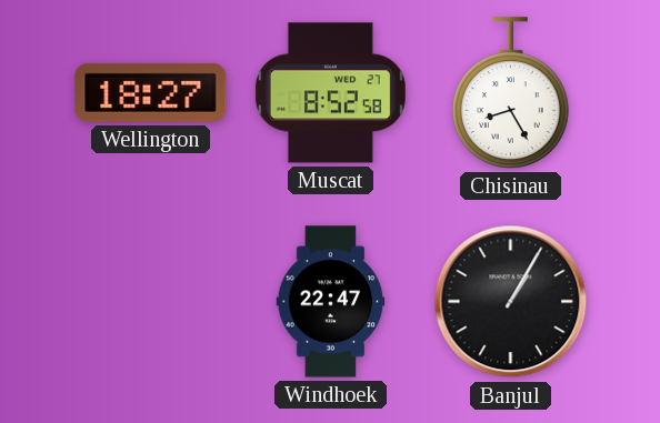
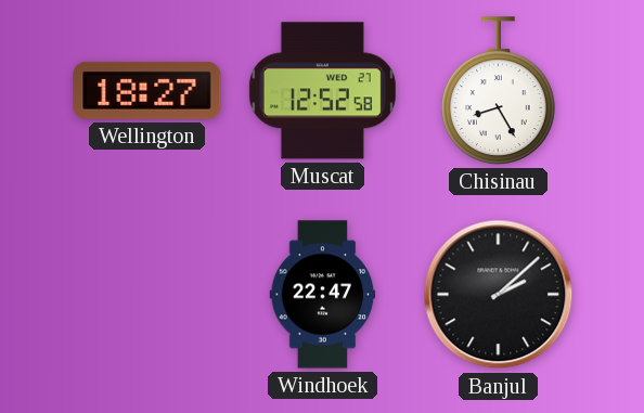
Muscat: 8:52 -> 12:52
Banjul: 1:05 -> 2:08
